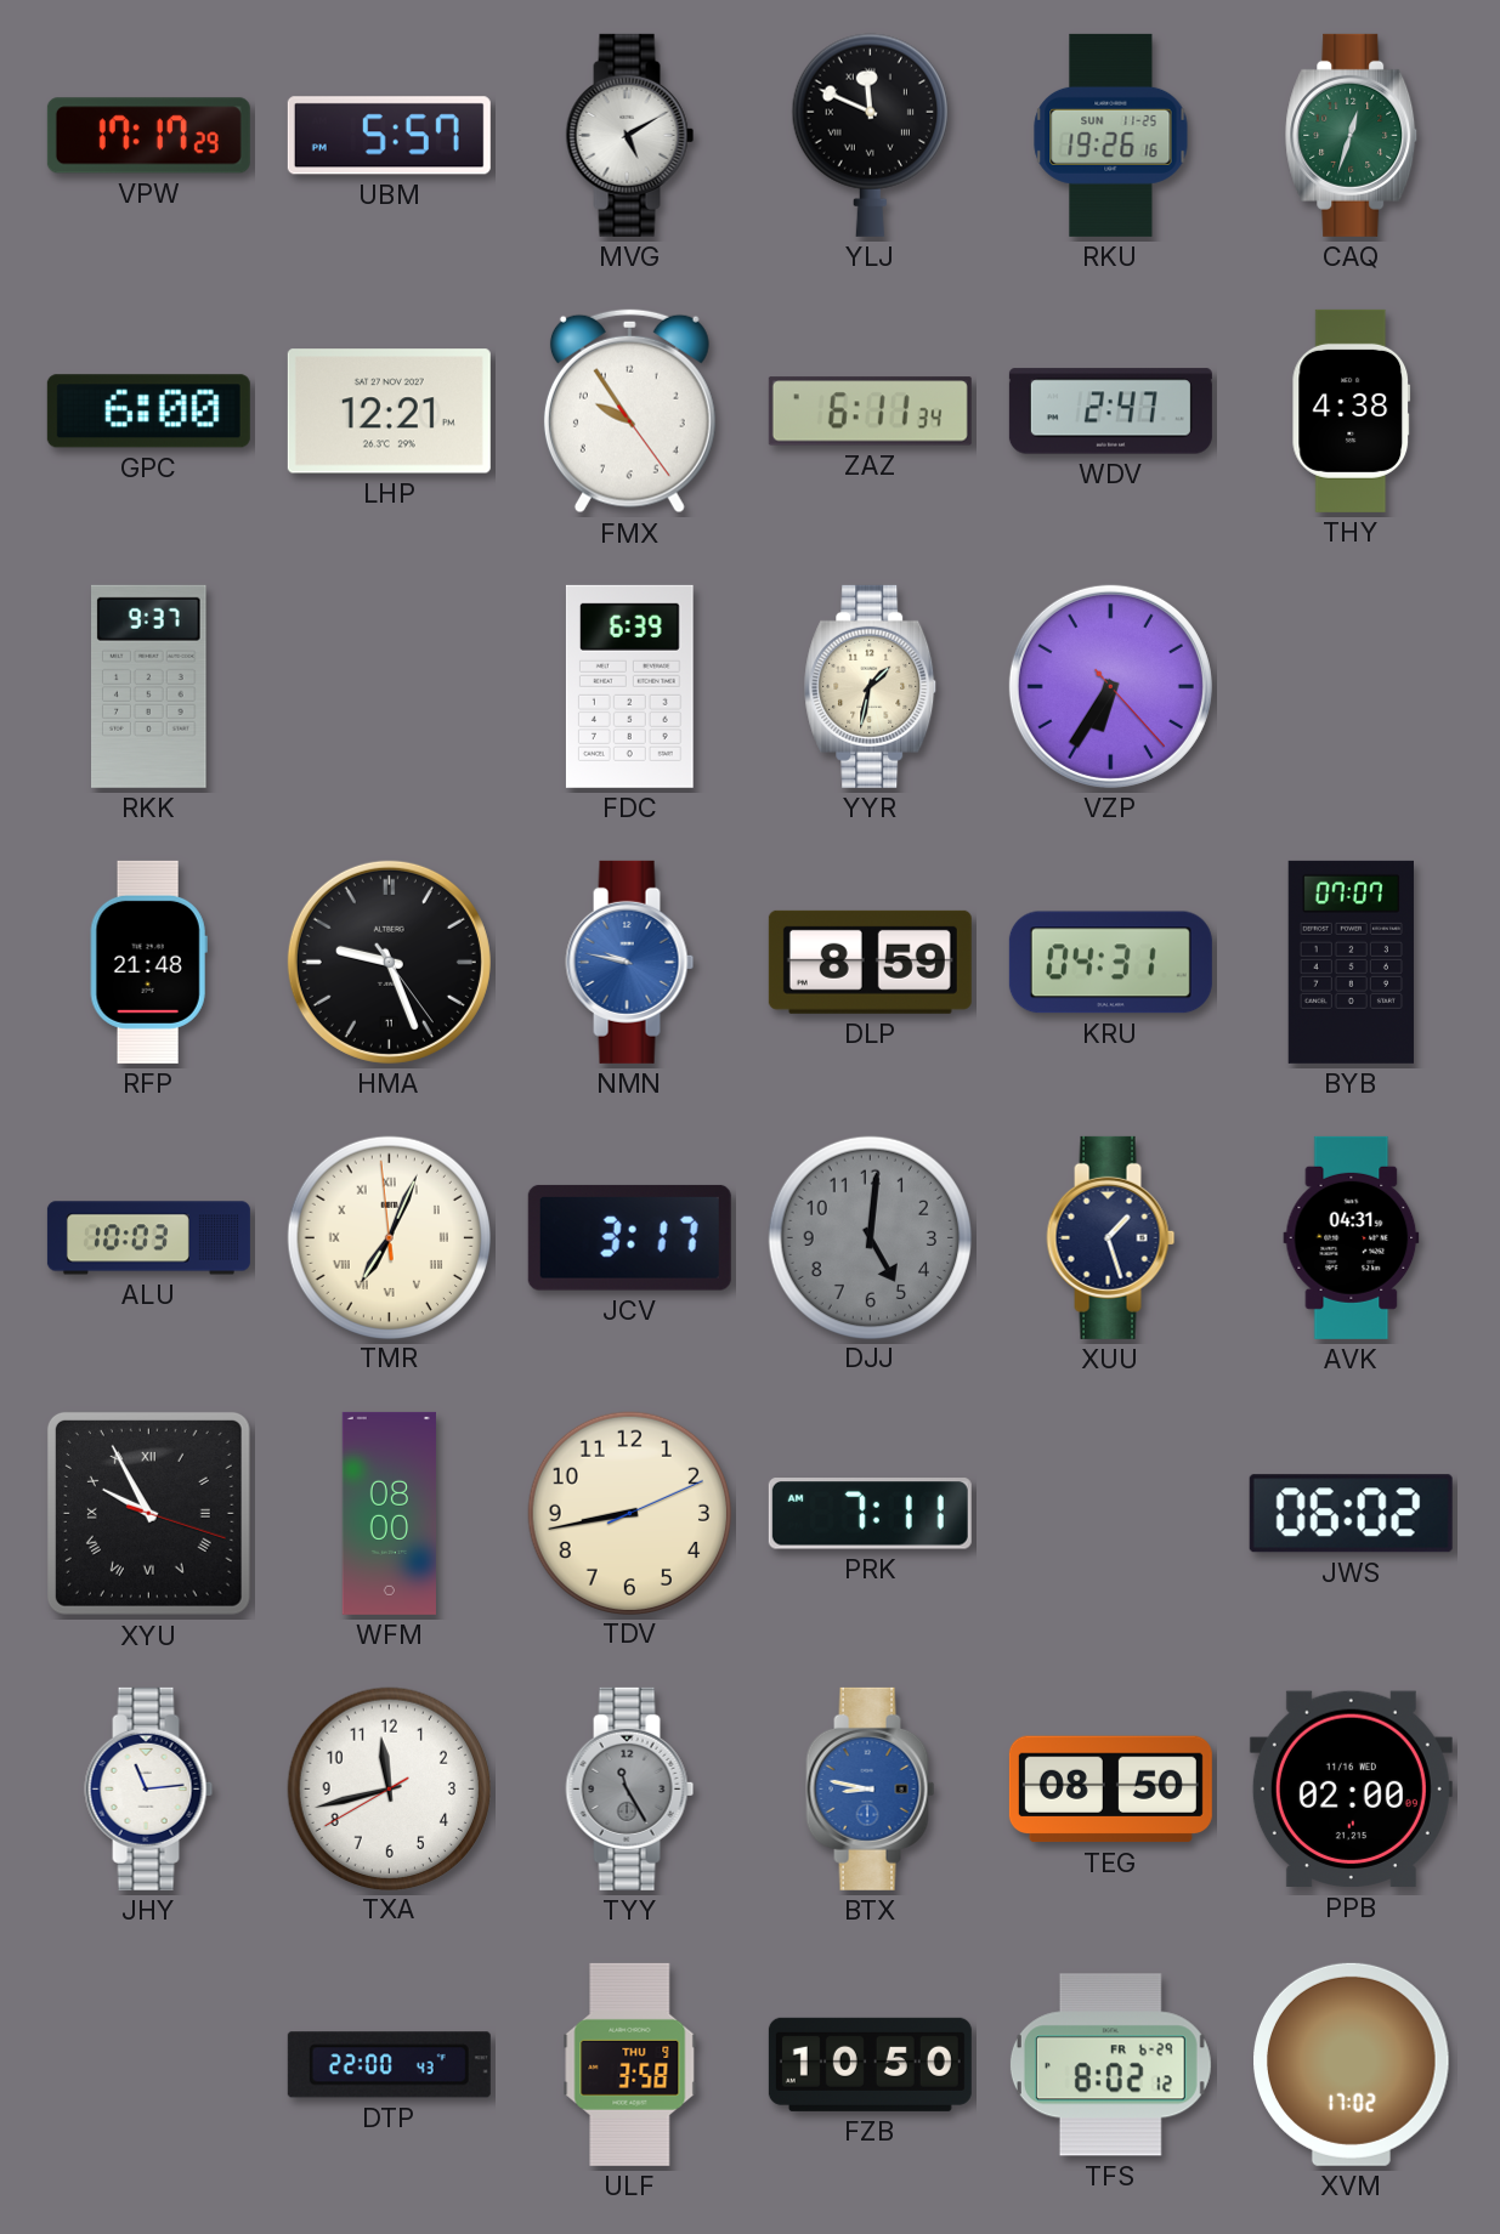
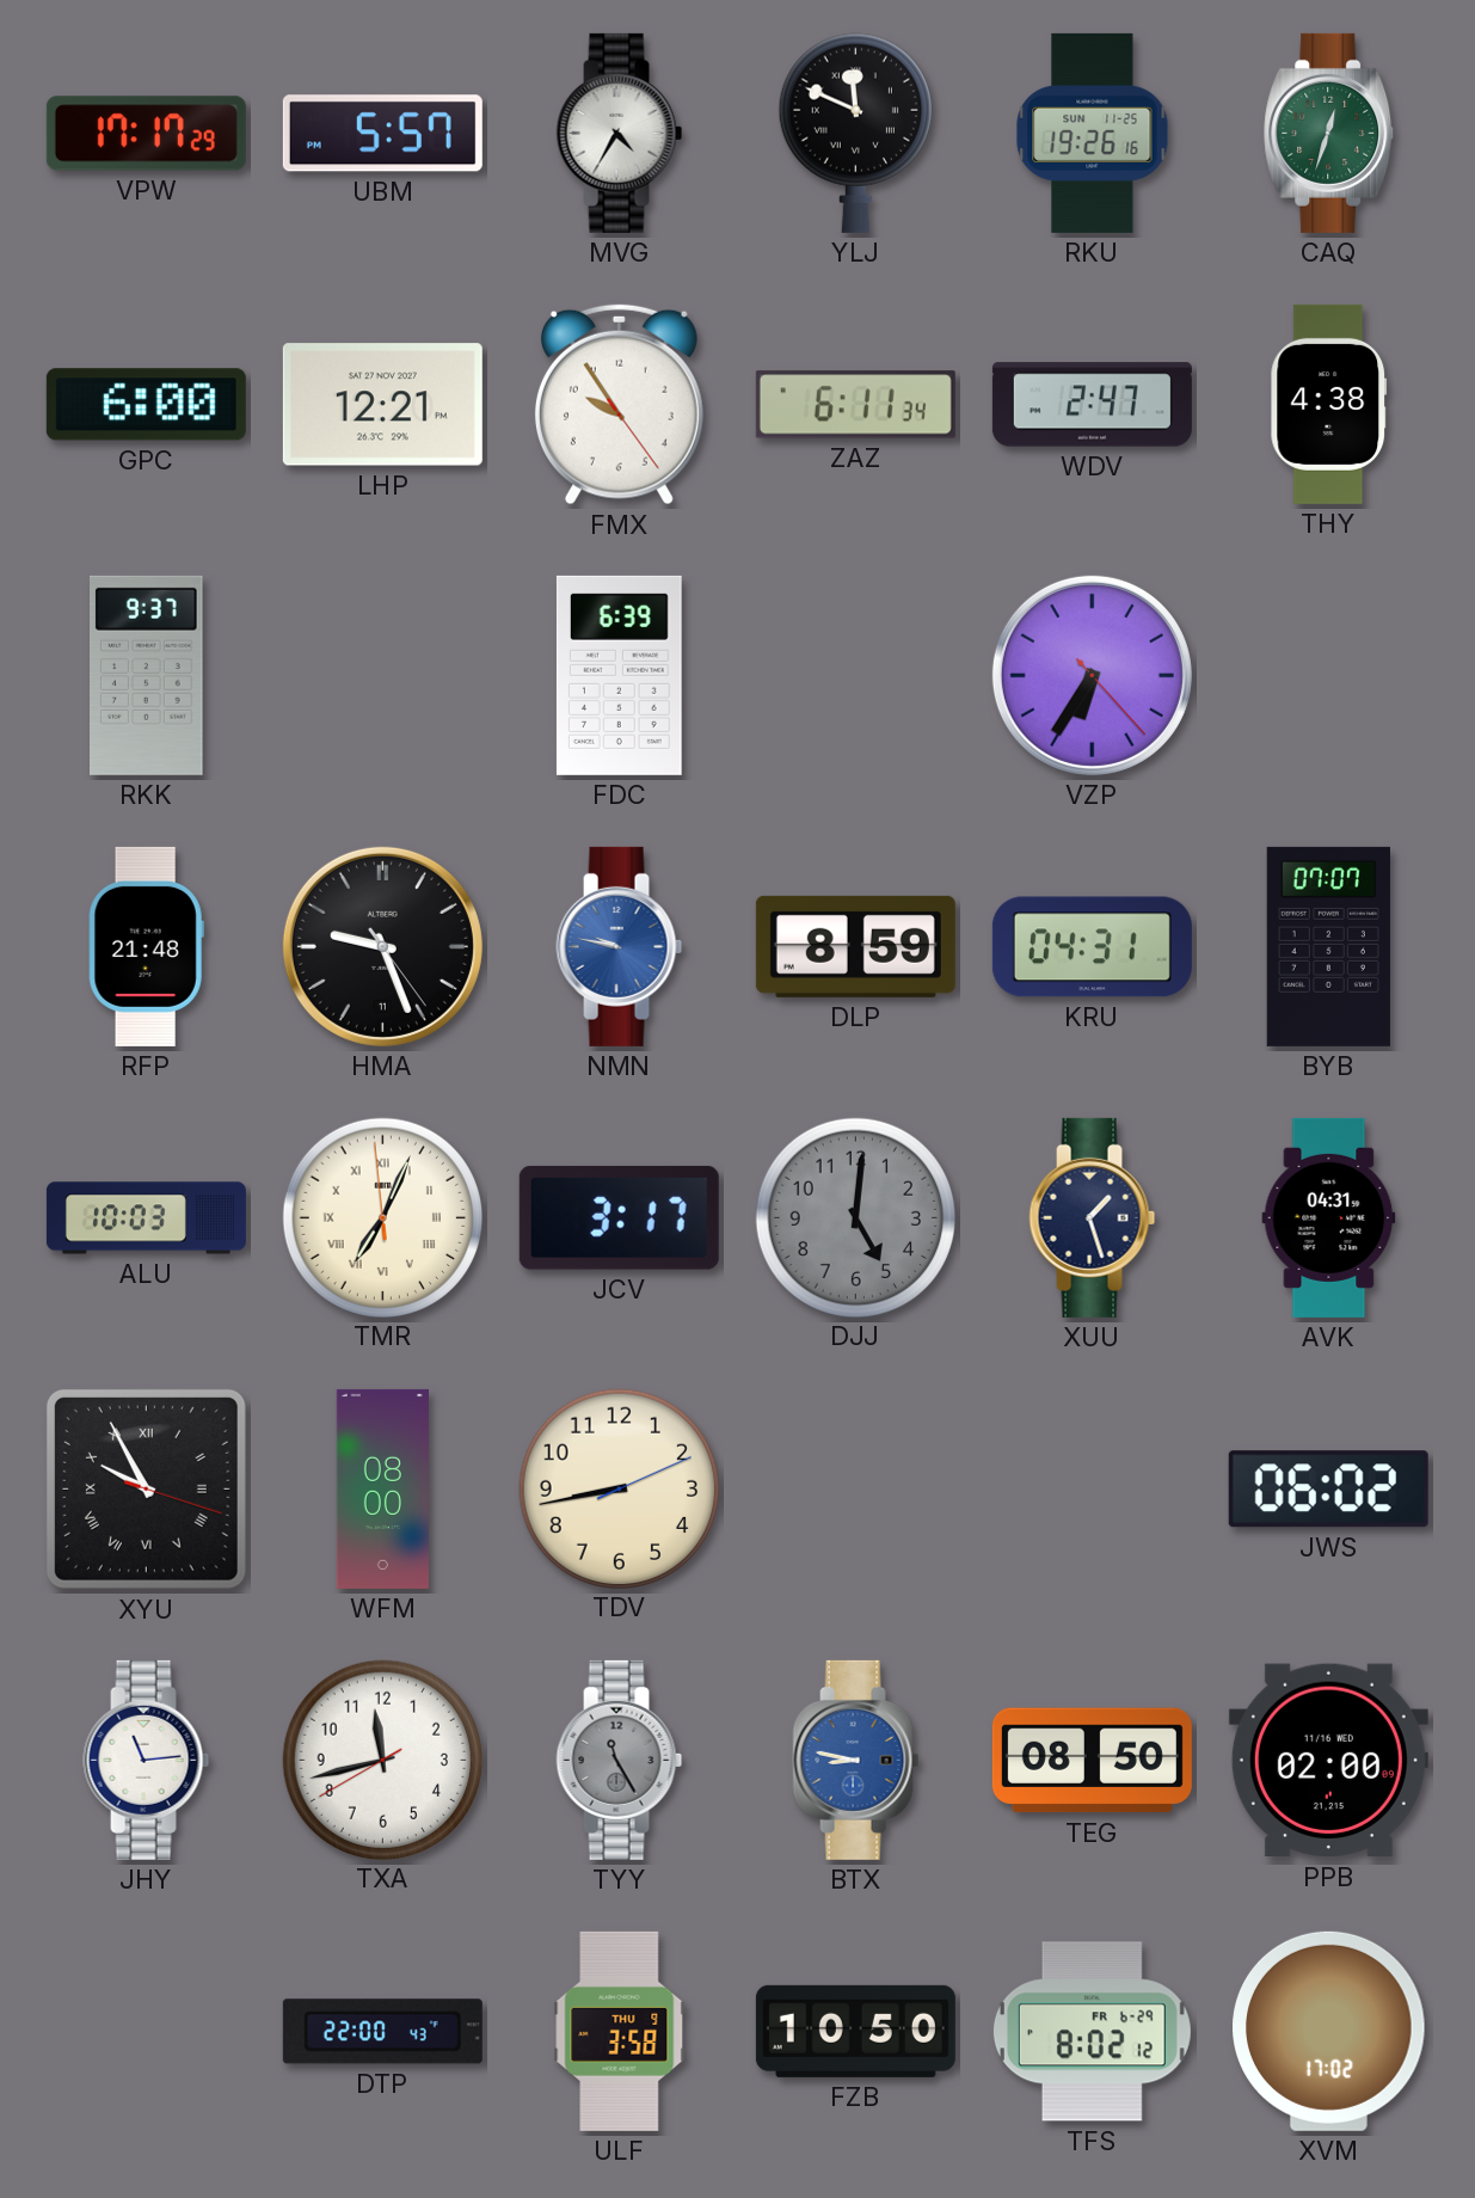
MVG: 5:10 -> 4:35
YYR: 1:32 -> none
PRK: 7:11 -> none
